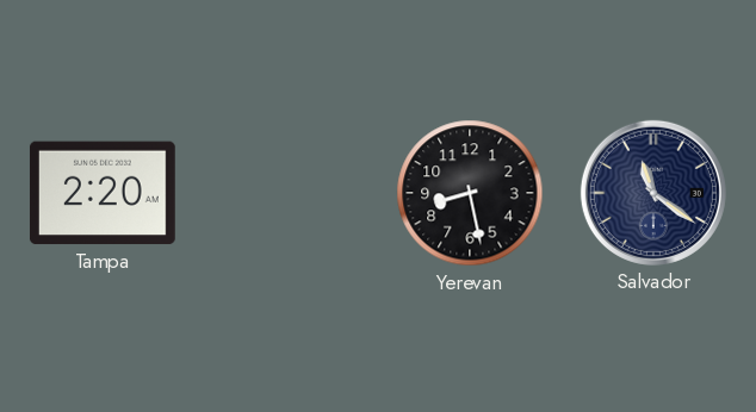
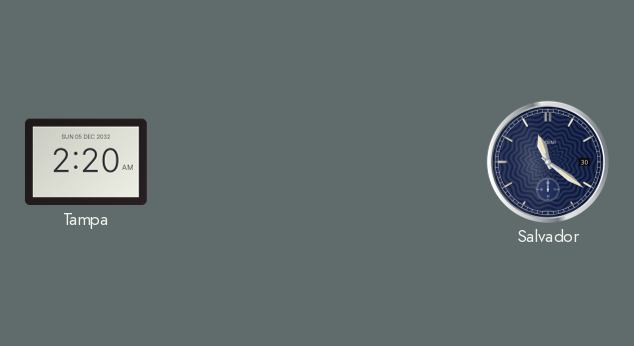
Yerevan: 8:28 -> none
